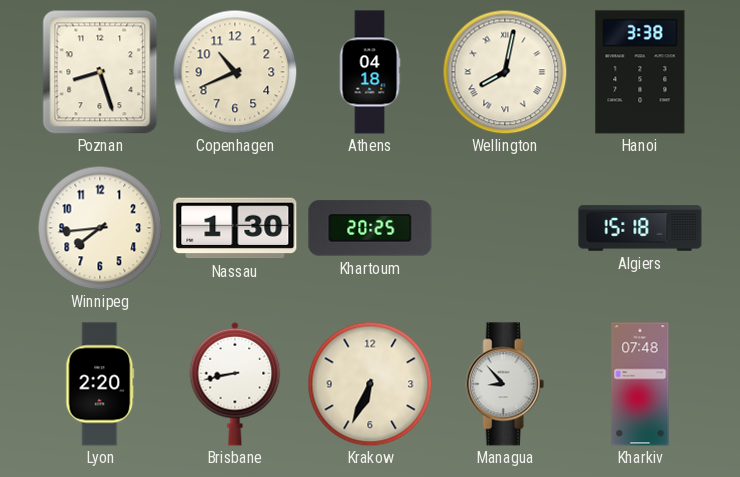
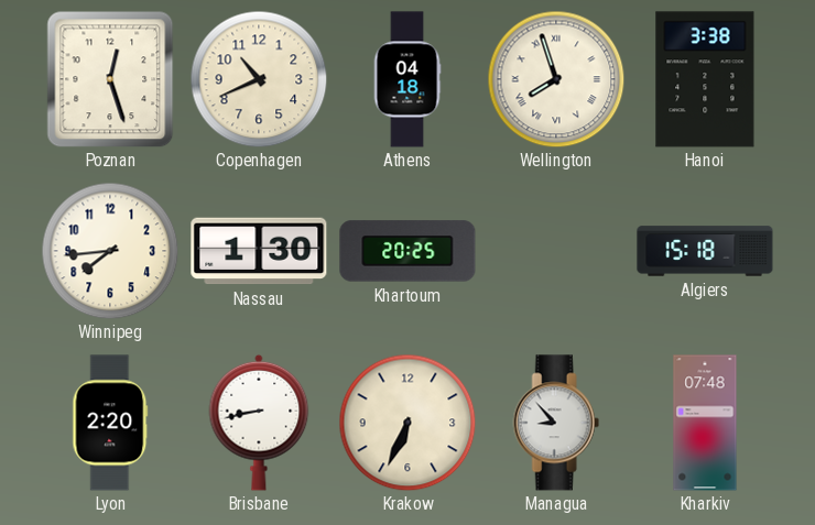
Poznan: 8:27 -> 12:27
Wellington: 8:02 -> 7:57
